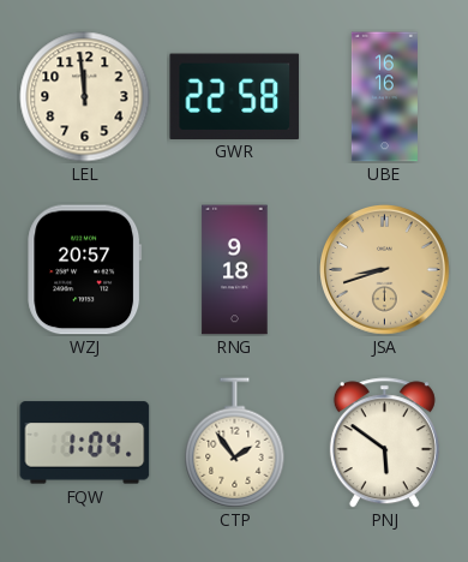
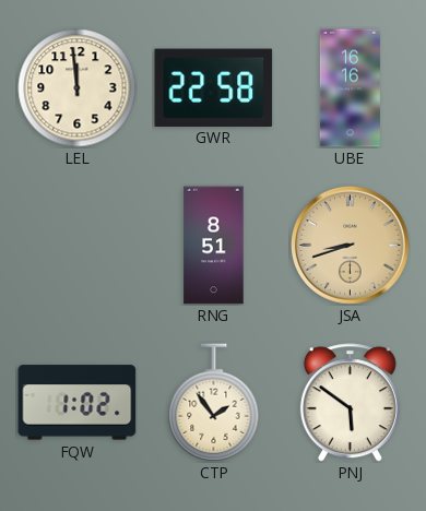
WZJ: 20:57 -> none
RNG: 9:18 -> 8:51
FQW: 1:04 -> 1:02
